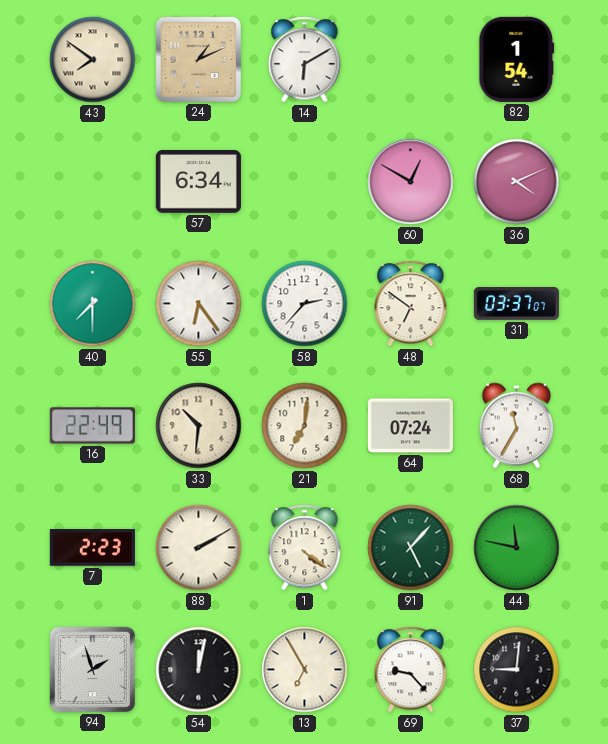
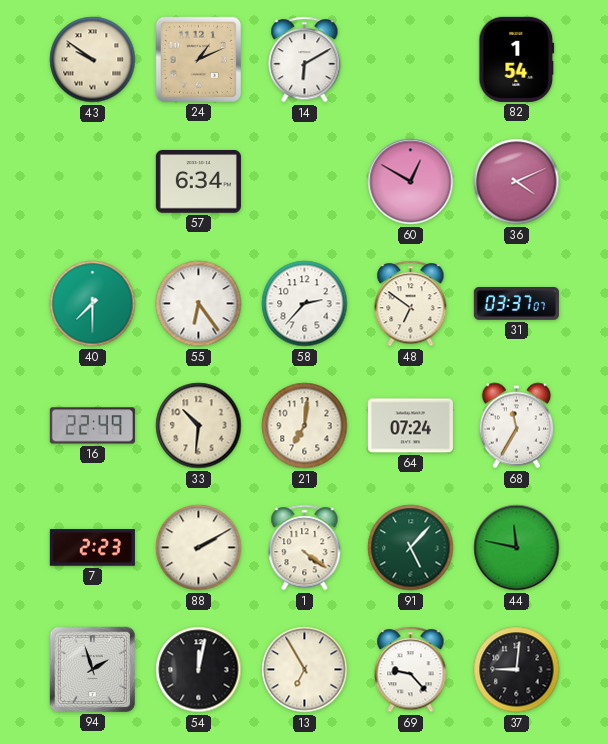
43: 7:51 -> 9:51
